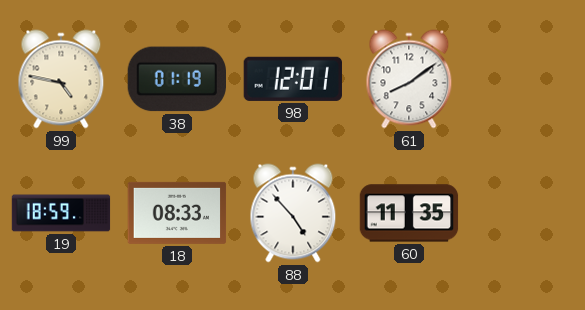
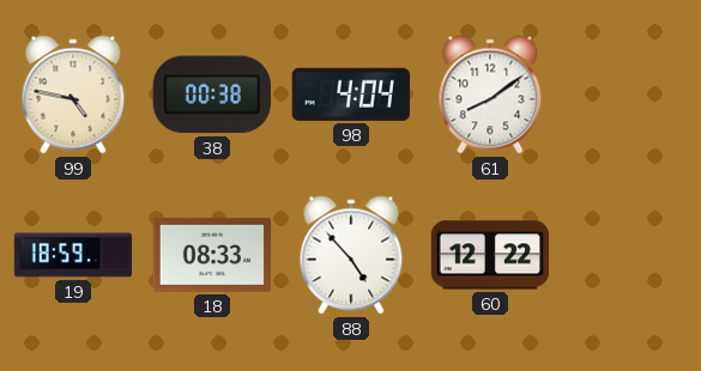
38: 01:19 -> 00:38
98: 12:01 -> 4:04
60: 11:35 -> 12:22
